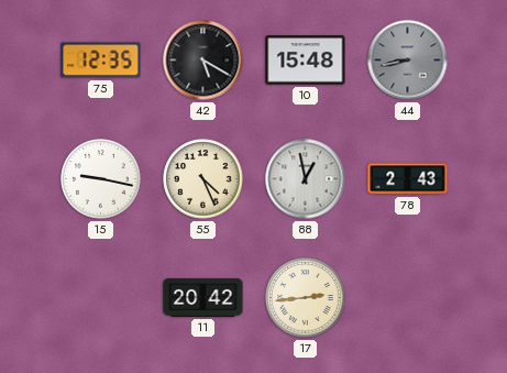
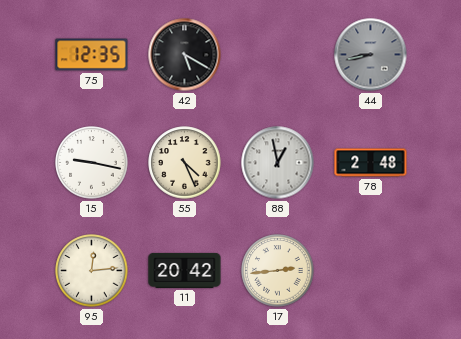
10: 15:48 -> none
78: 2:43 -> 2:48
95: none -> 12:14
